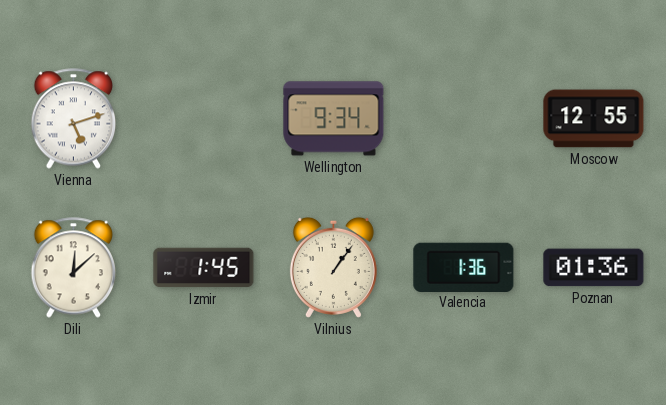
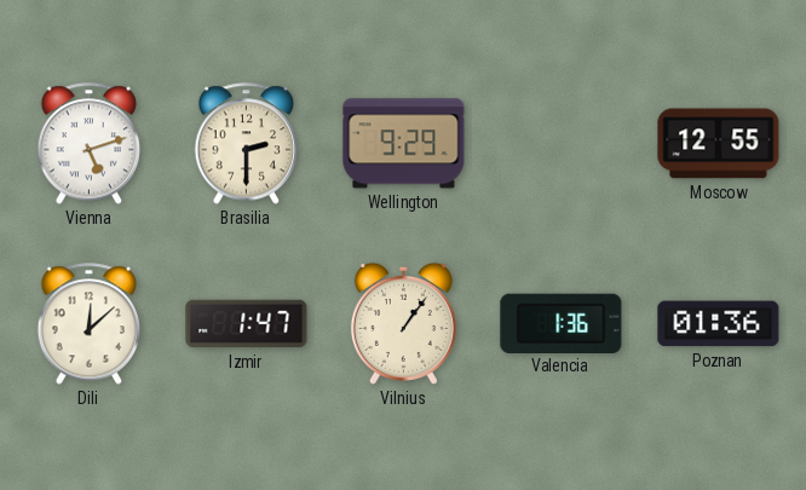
Brasilia: none -> 2:30
Wellington: 9:34 -> 9:29
Izmir: 1:45 -> 1:47
